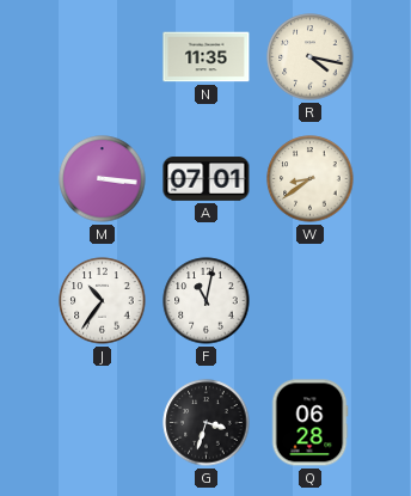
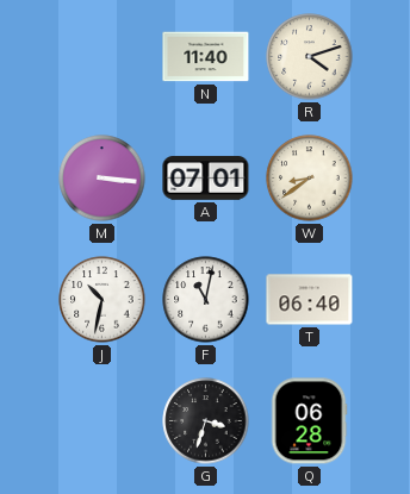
N: 11:35 -> 11:40
R: 4:17 -> 4:12
J: 10:36 -> 10:32
T: none -> 06:40
